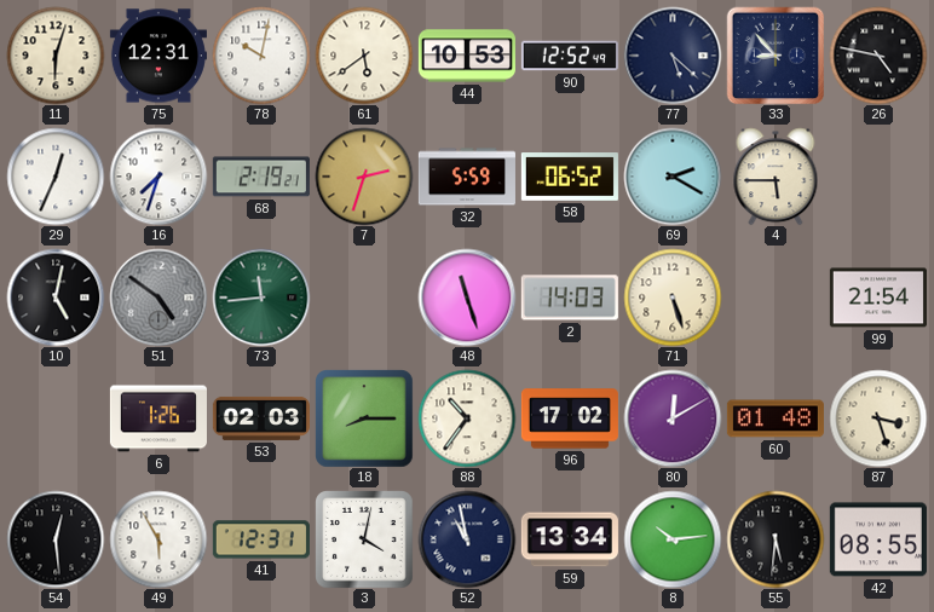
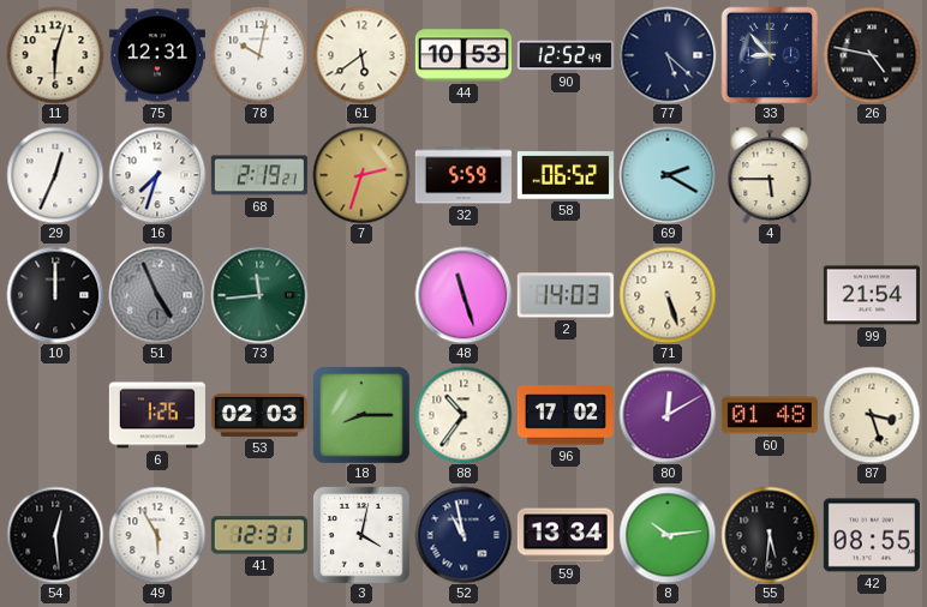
10: 5:02 -> 12:00
51: 4:51 -> 4:56
